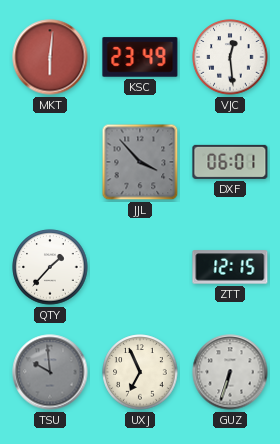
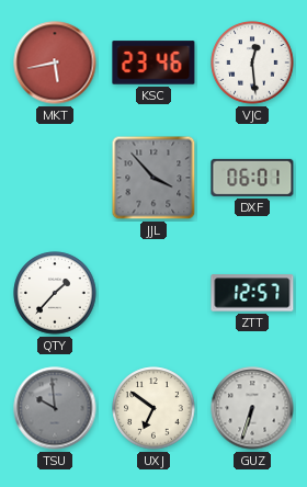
MKT: 6:01 -> 5:43
KSC: 23:49 -> 23:46
ZTT: 12:15 -> 12:57
UXJ: 6:56 -> 6:51
